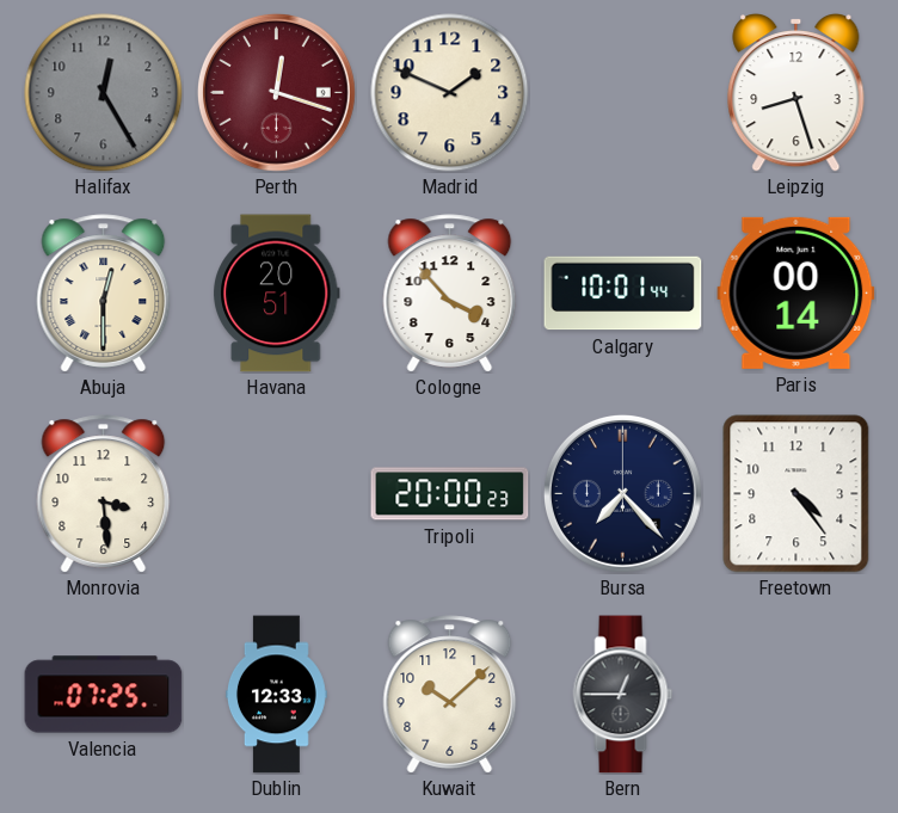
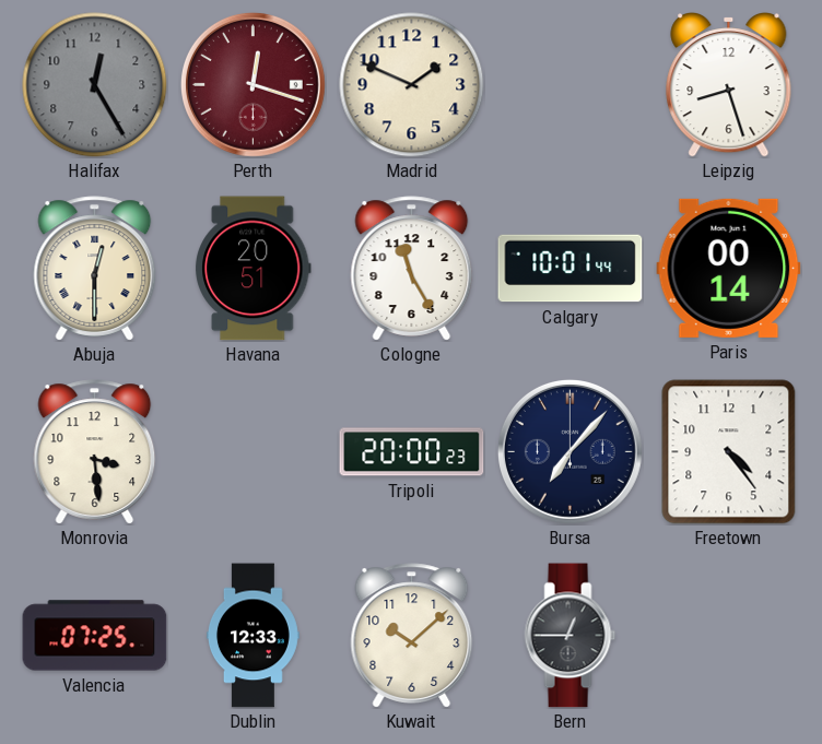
Cologne: 3:53 -> 11:25
Bursa: 7:23 -> 7:07
